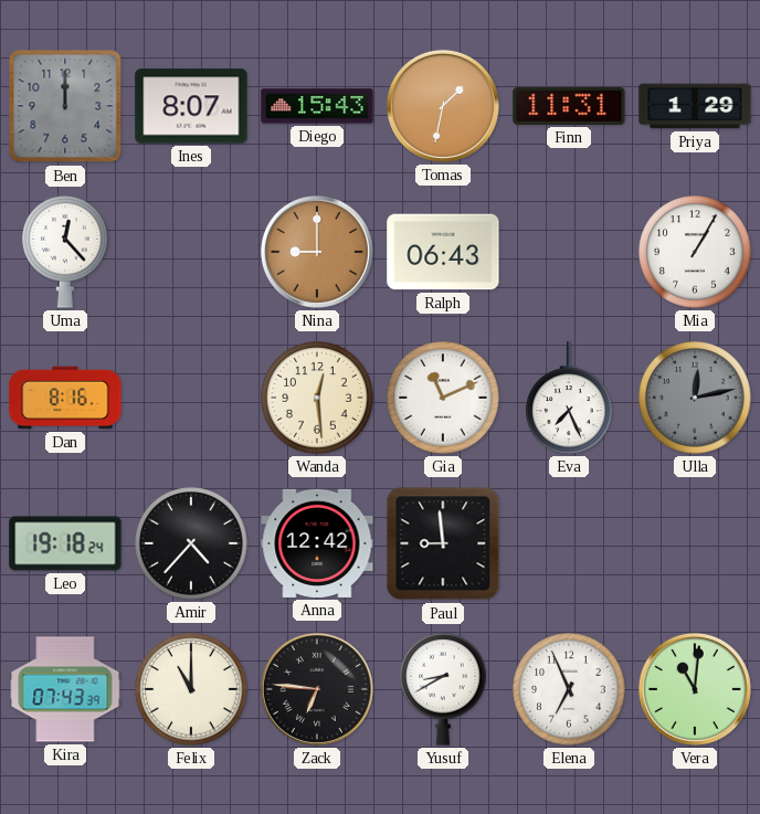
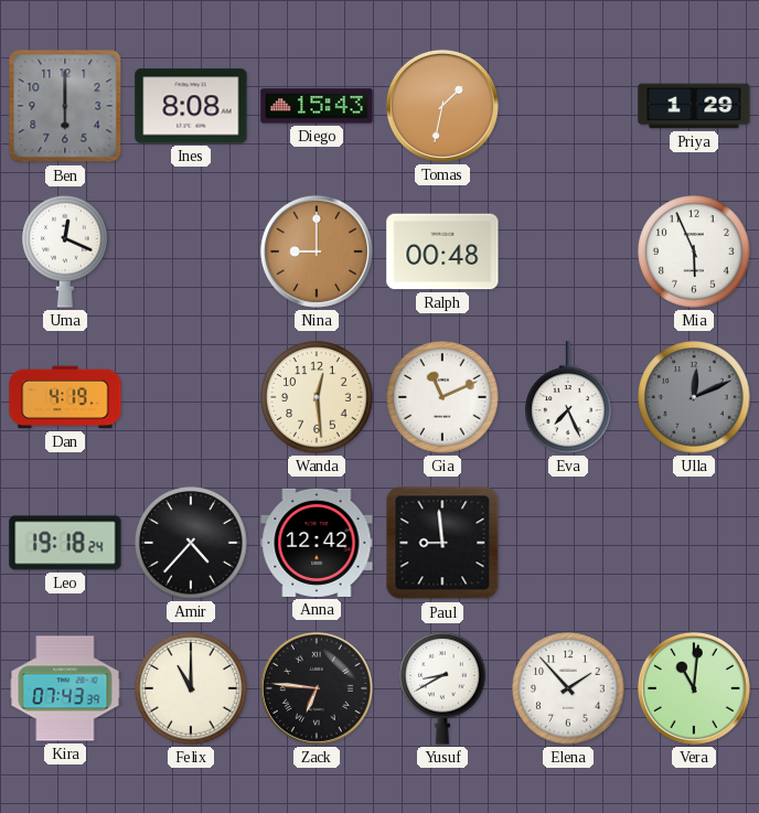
Ben: 12:00 -> 6:00
Ines: 8:07 -> 8:08
Finn: 11:31 -> none
Uma: 12:23 -> 12:19
Ralph: 06:43 -> 00:48
Mia: 1:05 -> 5:56
Dan: 8:16 -> 4:19
Ulla: 12:13 -> 12:11
Elena: 6:56 -> 1:53
